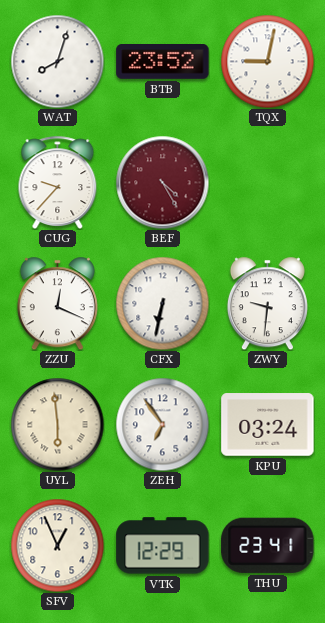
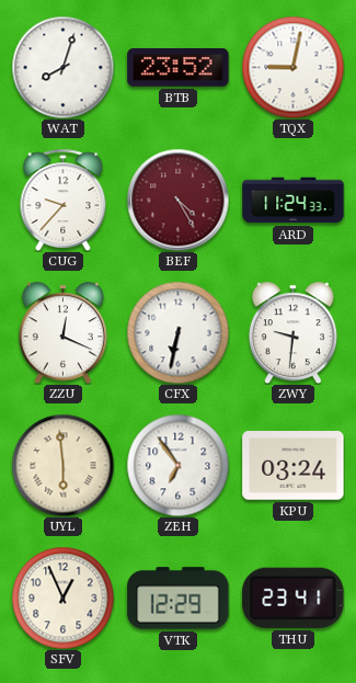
ARD: none -> 11:24
